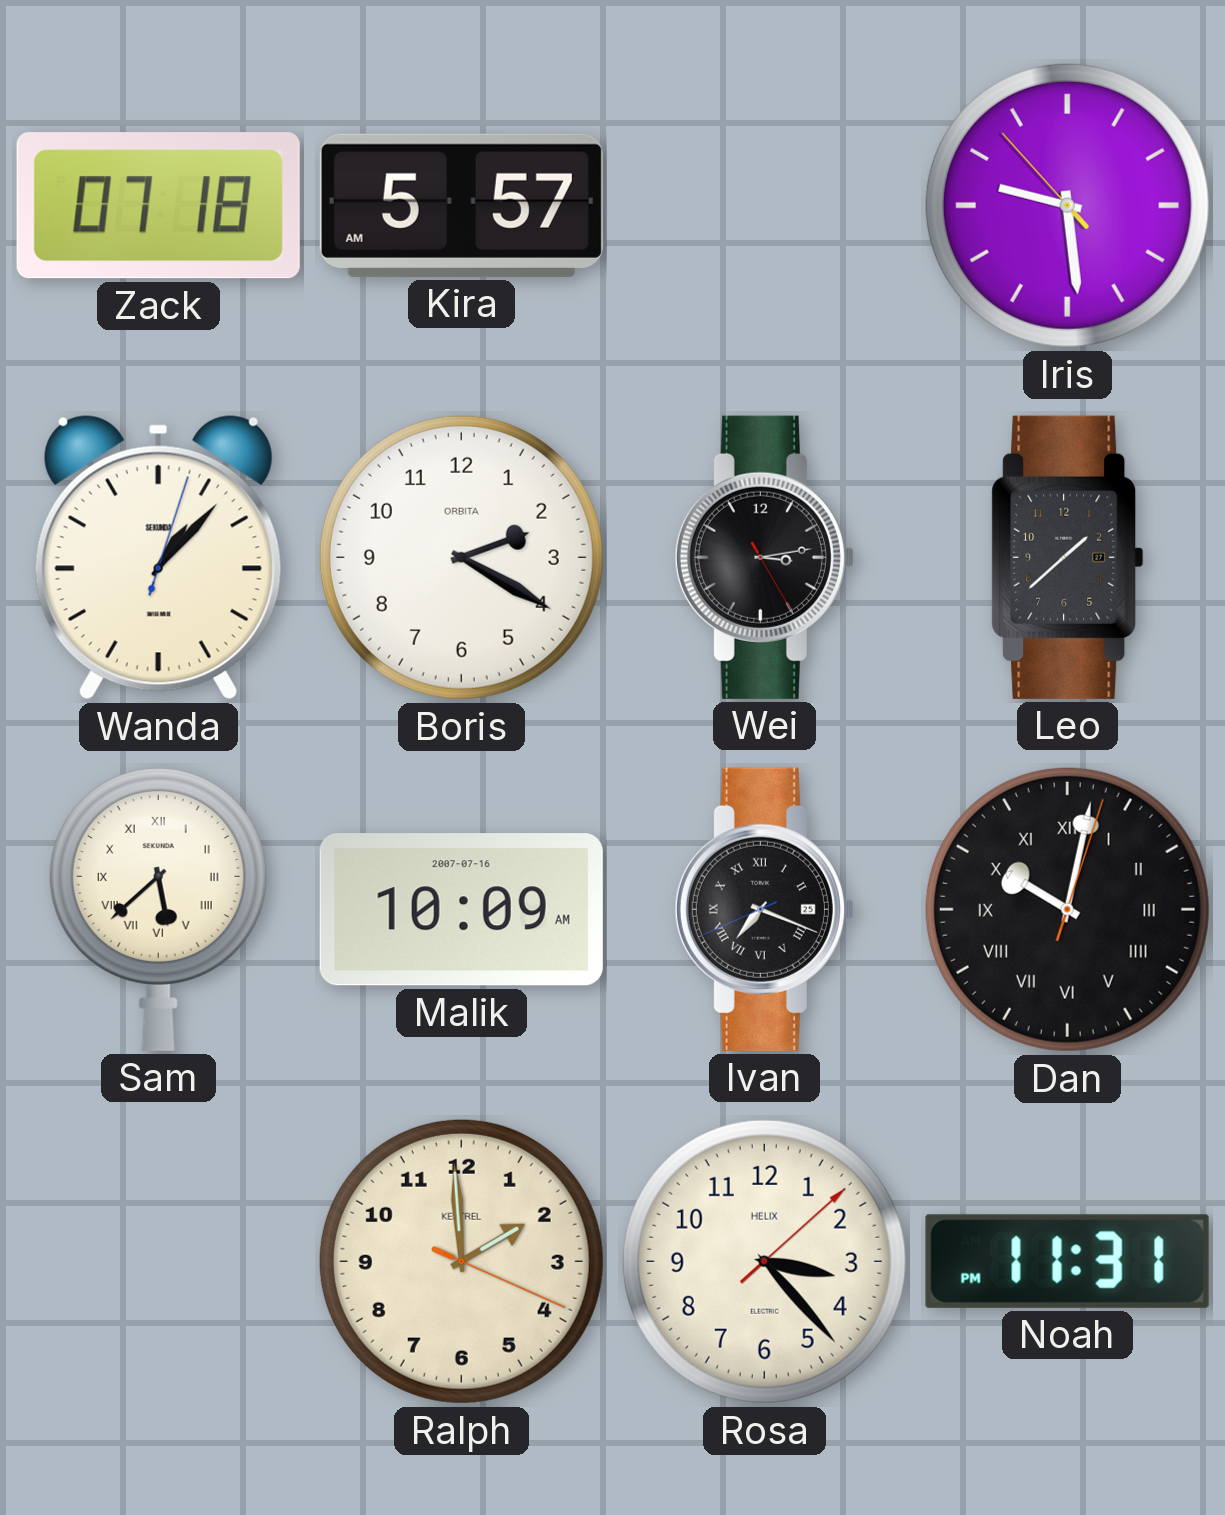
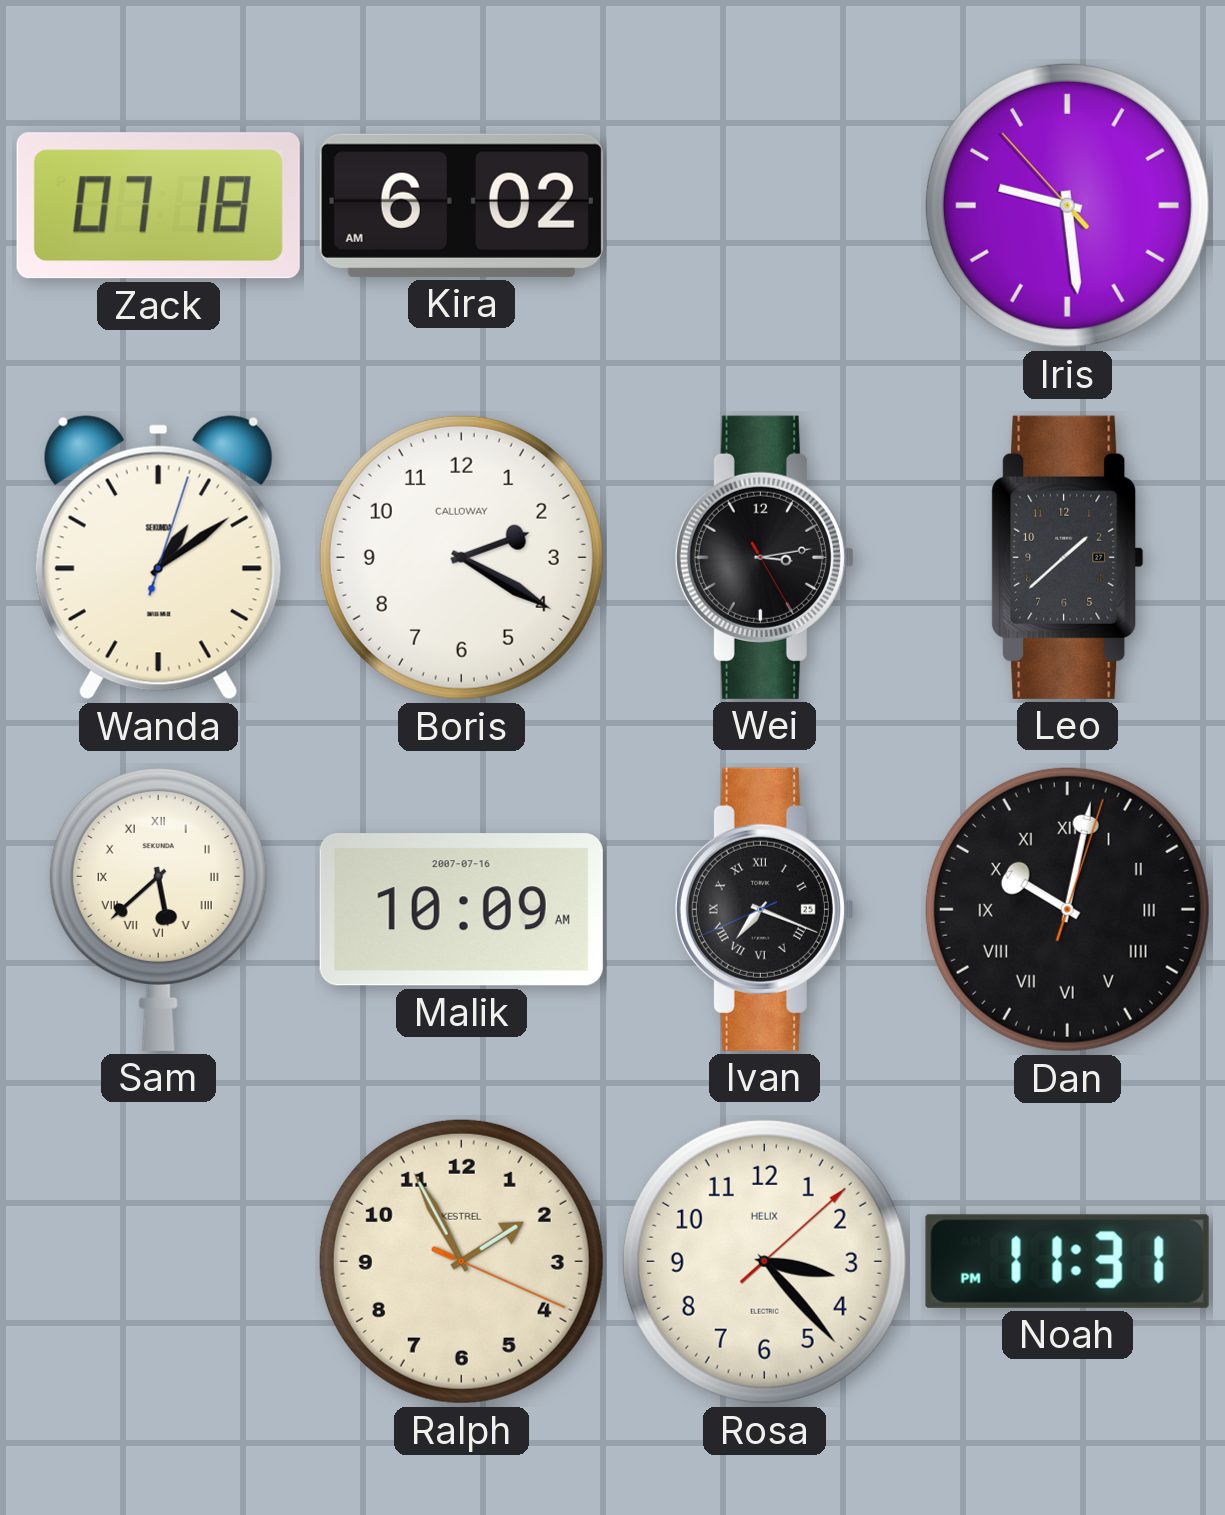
Kira: 5:57 -> 6:02
Wanda: 1:07 -> 1:09
Boris brand: ORBITA -> CALLOWAY
Ralph: 1:59 -> 1:55
